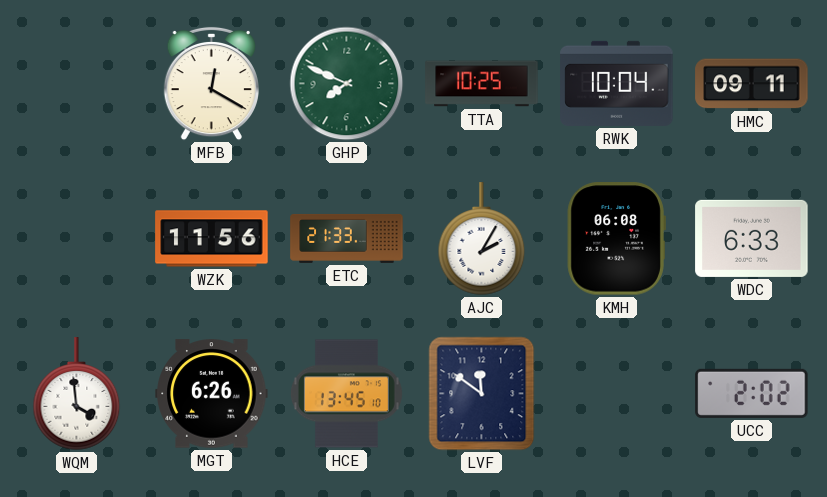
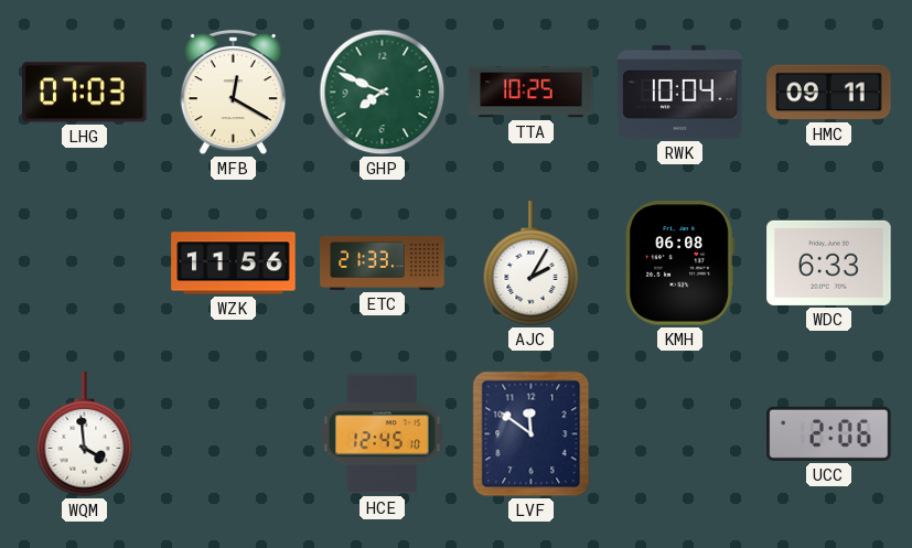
LHG: none -> 07:03
MGT: 6:26 -> none
HCE: 13:45 -> 12:45
UCC: 2:02 -> 2:06
